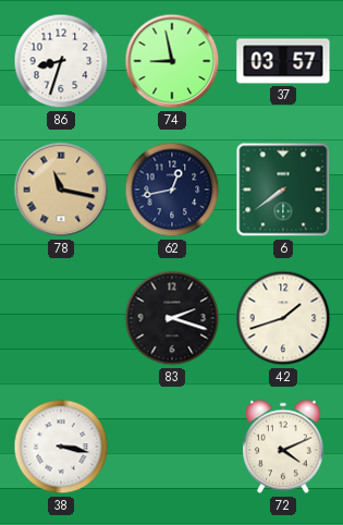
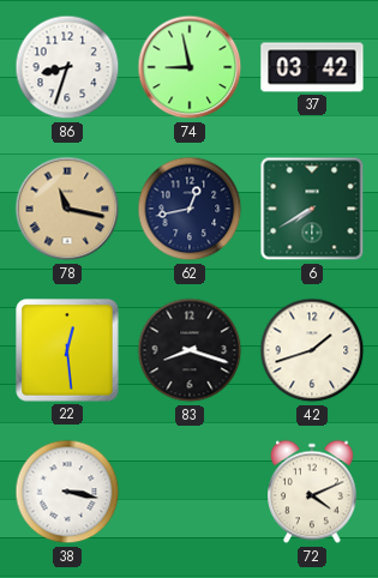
37: 03:57 -> 03:42
6: 7:39 -> 7:40
22: none -> 12:29
83: 2:18 -> 8:18
